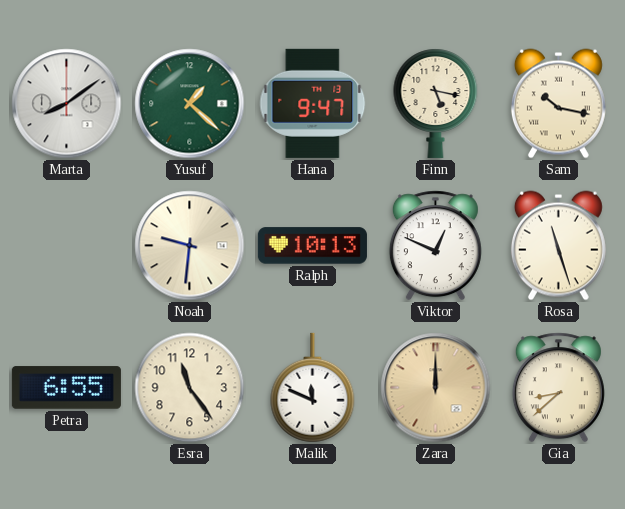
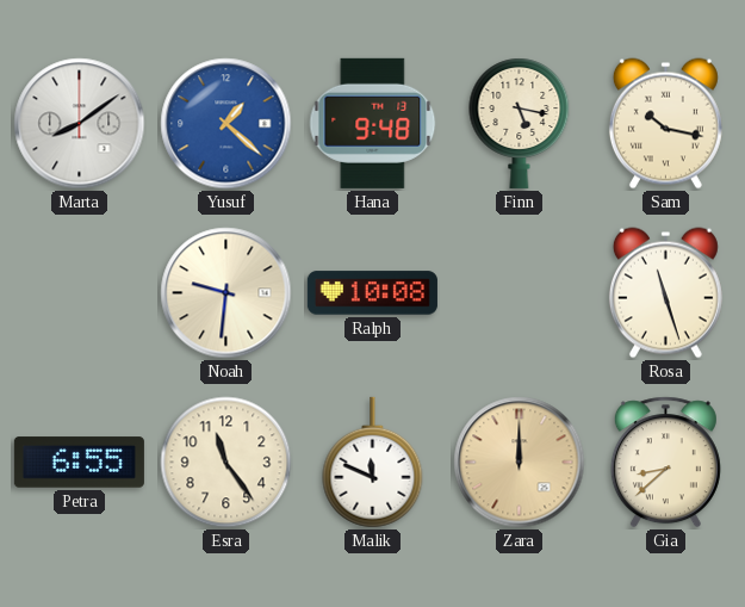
Yusuf dial: green -> blue
Hana: 9:47 -> 9:48
Ralph: 10:13 -> 10:08
Viktor: 12:49 -> none
